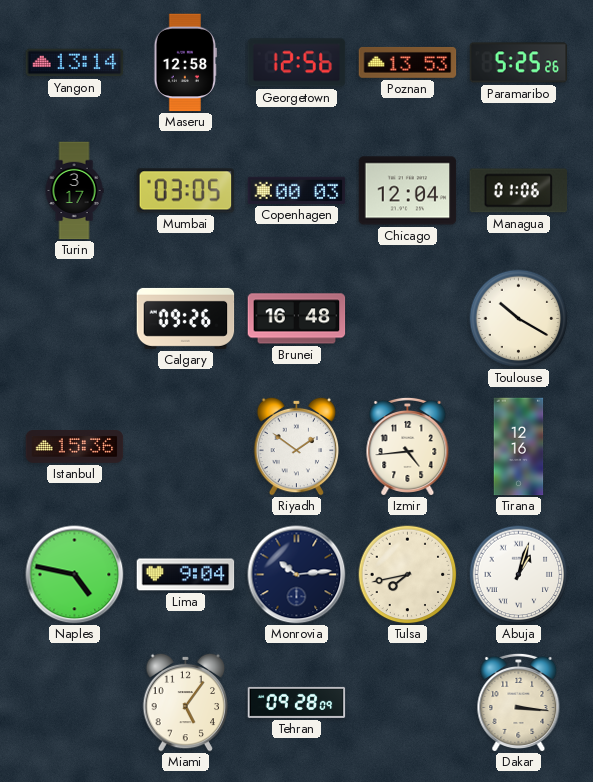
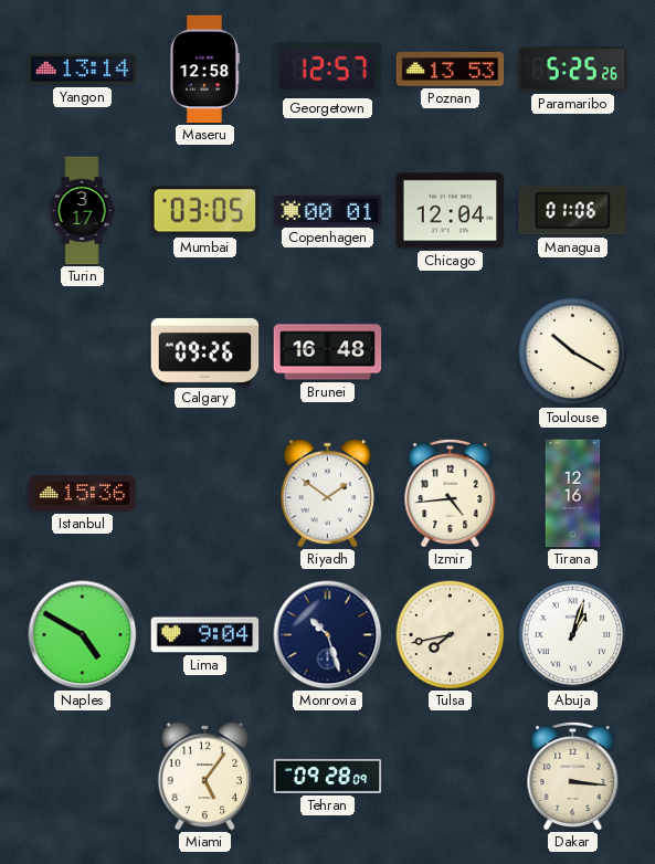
Georgetown: 12:56 -> 12:57
Copenhagen: 00:03 -> 00:01
Naples: 4:47 -> 4:50
Monrovia: 10:14 -> 10:27
